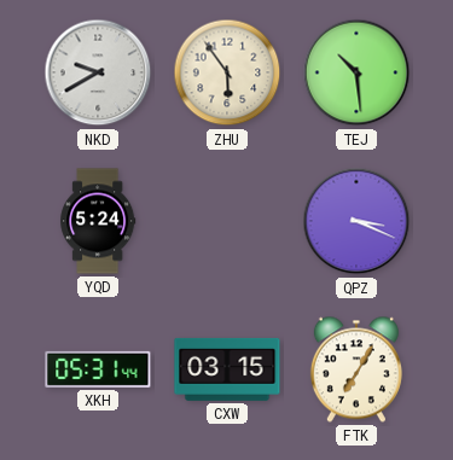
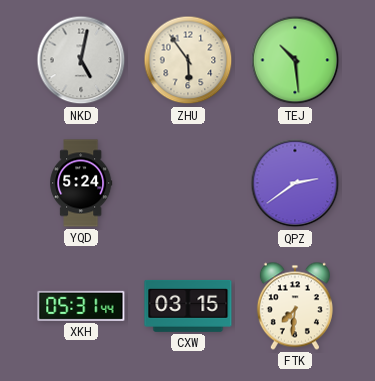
NKD: 9:40 -> 5:02
QPZ: 3:19 -> 2:39
FTK: 7:05 -> 7:31
